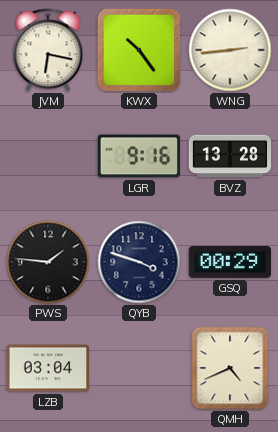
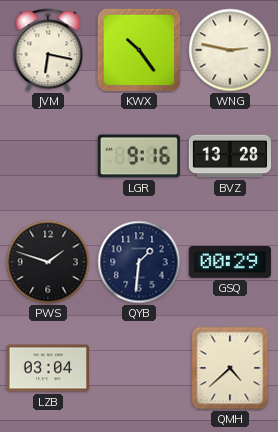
WNG: 2:44 -> 2:47
PWS: 1:46 -> 1:48
QYB: 3:48 -> 1:31
QMH: 4:41 -> 4:38
